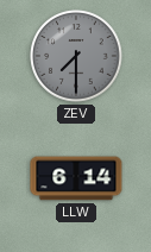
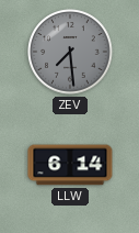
ZEV: 7:30 -> 7:29
